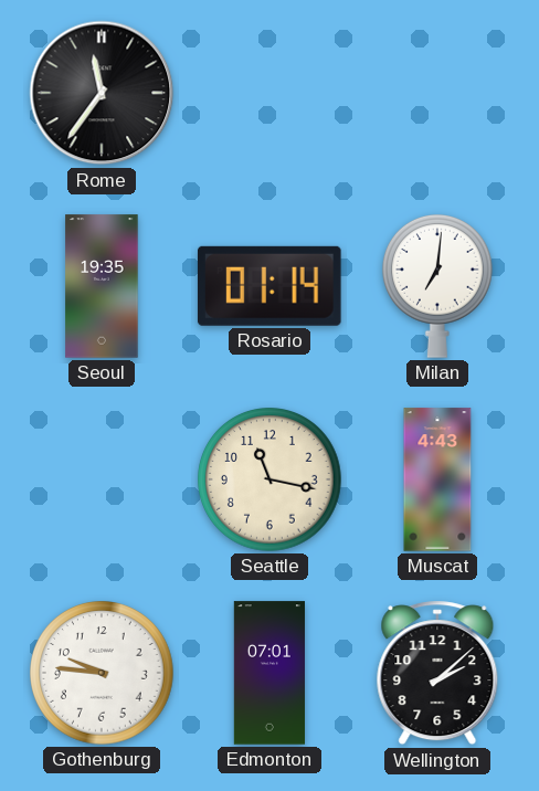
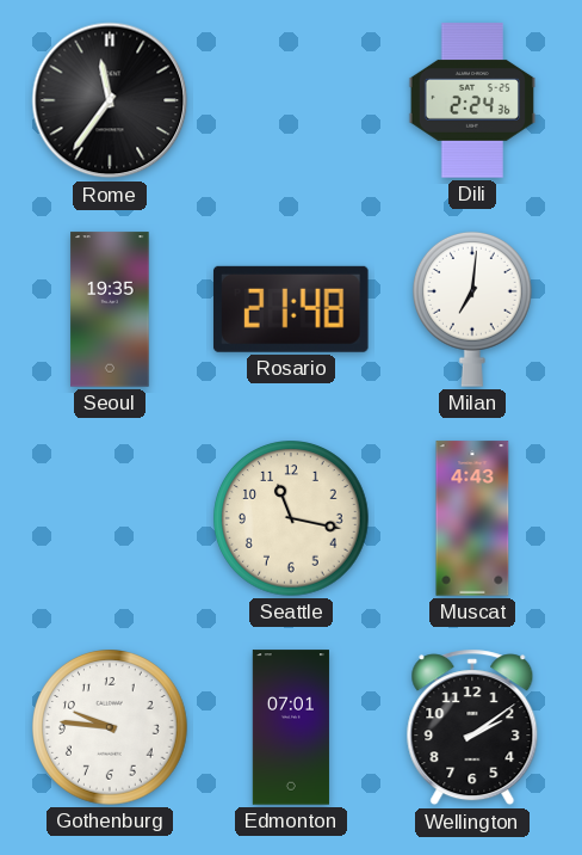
Dili: none -> 2:24
Rosario: 01:14 -> 21:48
Wellington: 2:08 -> 2:09
